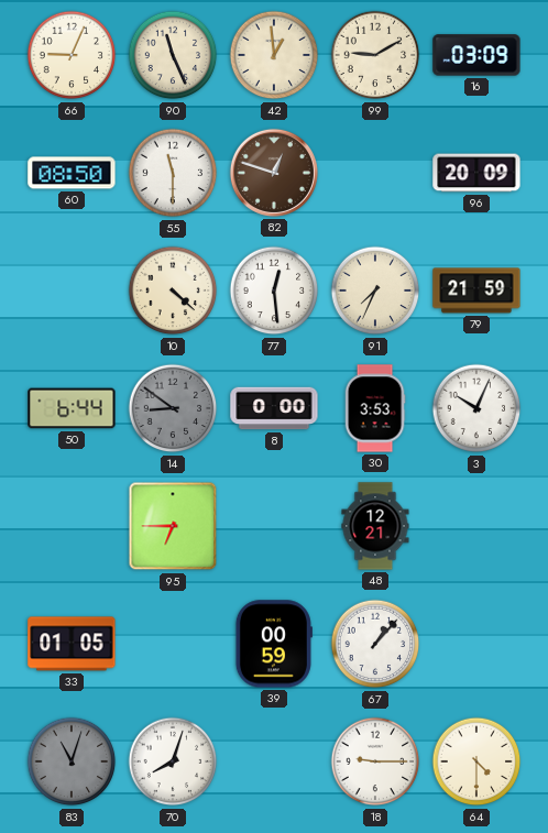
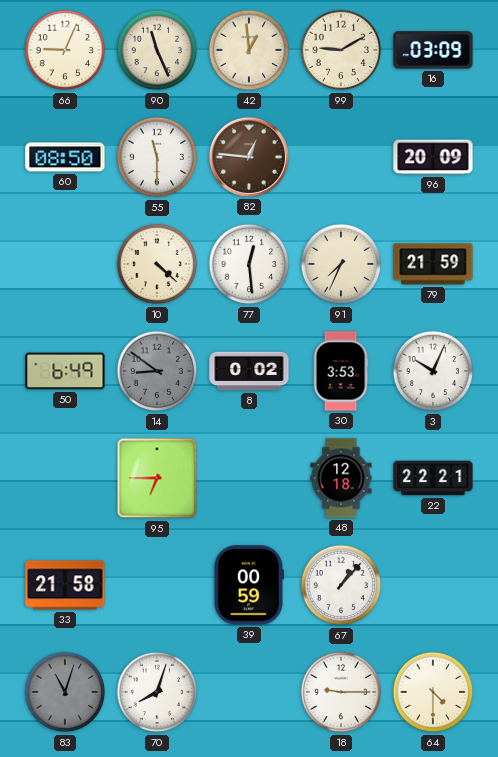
82: 12:48 -> 12:46
50: 6:44 -> 6:49
8: 0:00 -> 0:02
48: 12:21 -> 12:18
22: none -> 22:21
33: 01:05 -> 21:58
